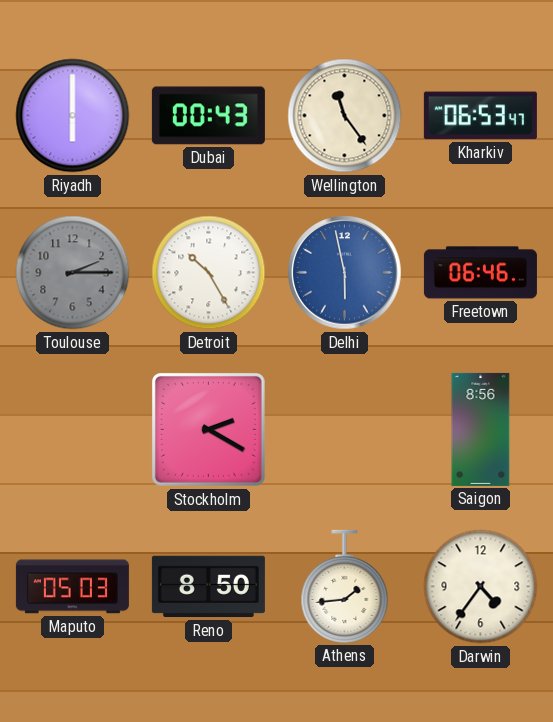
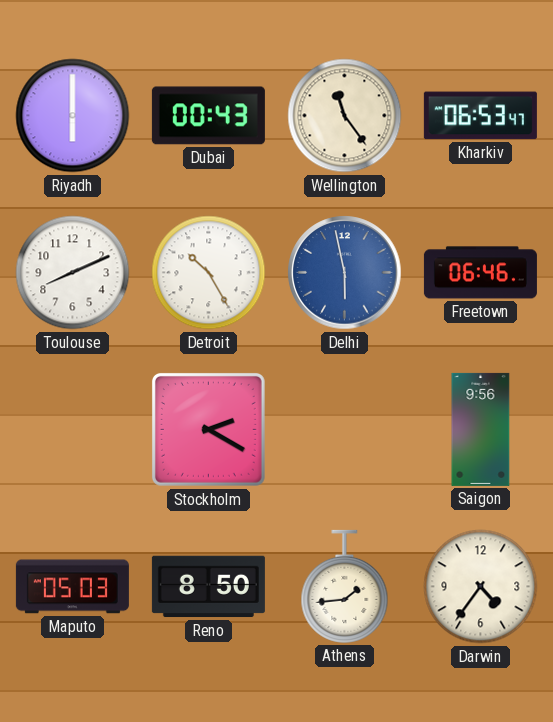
Toulouse: 2:15 -> 8:11
Toulouse dial: grey -> white
Saigon: 8:56 -> 9:56
